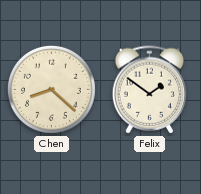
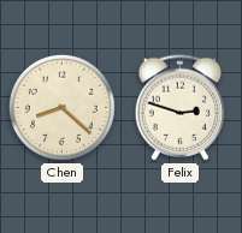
Felix: 1:51 -> 2:48
